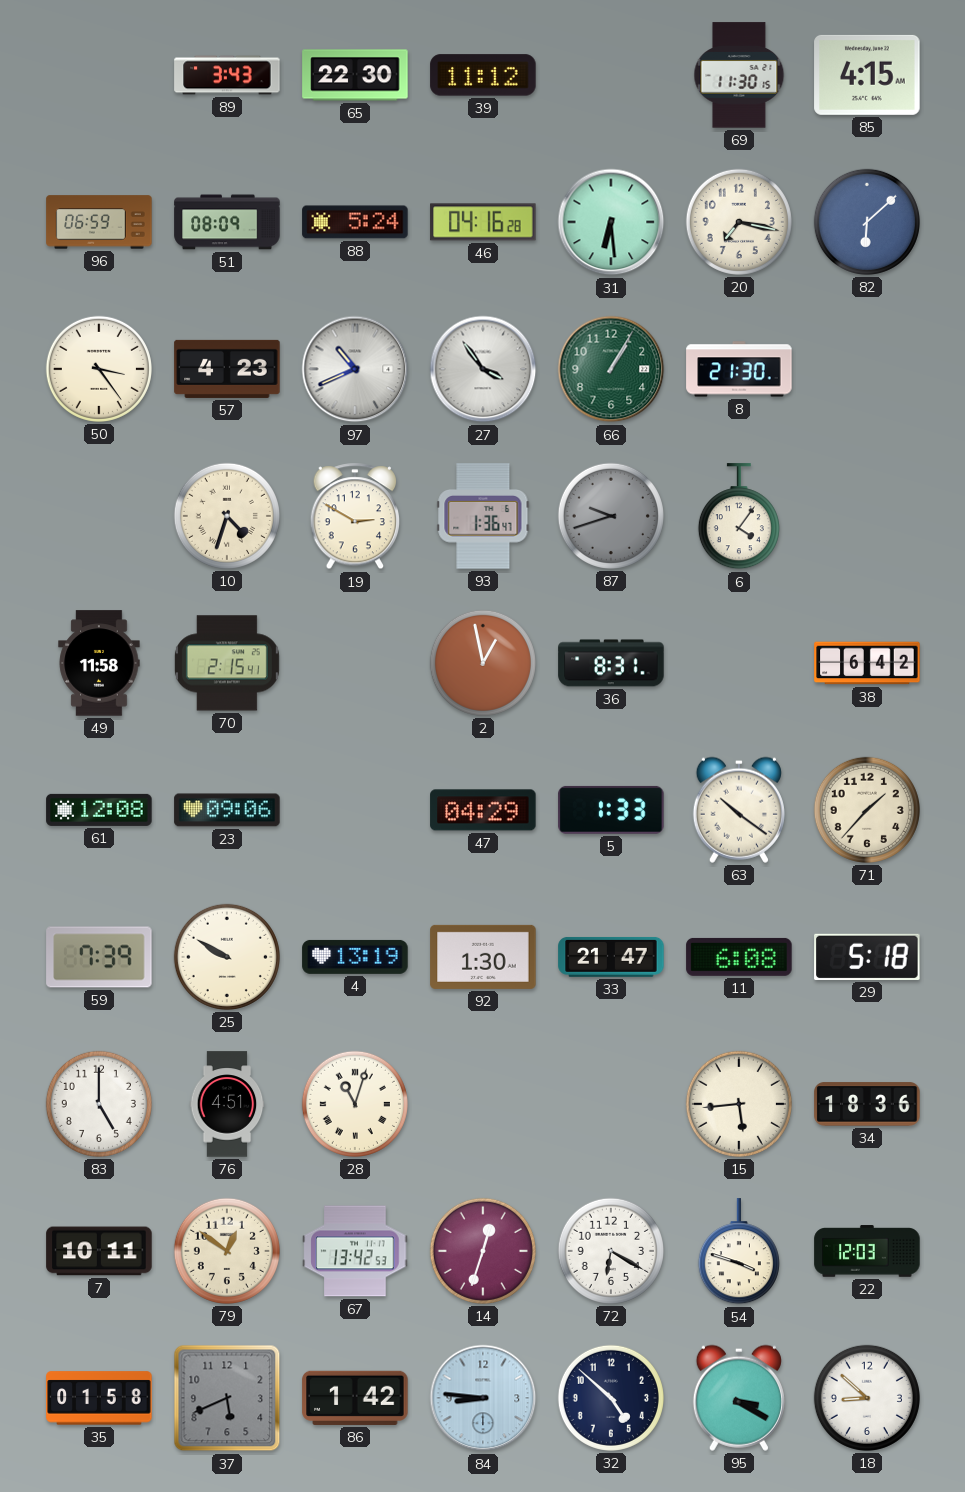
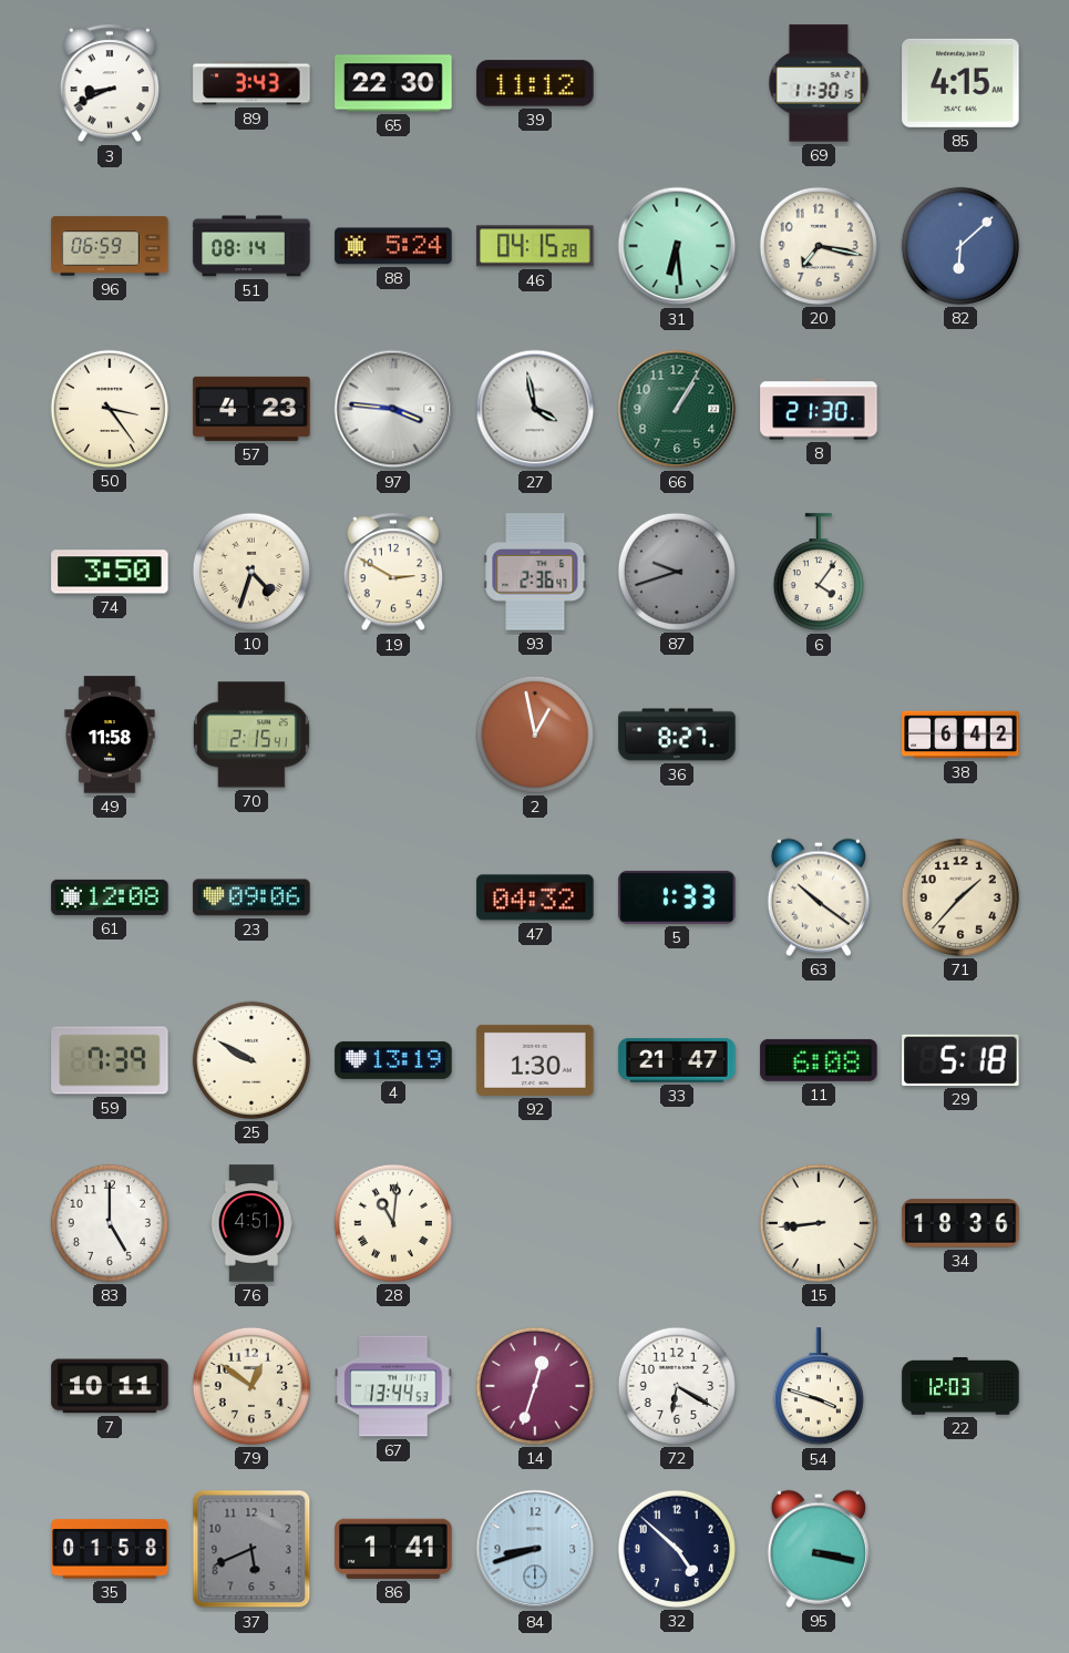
3: none -> 8:41
51: 08:09 -> 08:14
46: 04:16 -> 04:15
97: 10:41 -> 3:46
27: 3:54 -> 3:58
74: none -> 3:50
93: 1:36 -> 2:36
36: 8:31 -> 8:27
47: 04:29 -> 04:32
28: 11:03 -> 11:01
15: 5:44 -> 8:44
67: 13:42 -> 13:44
86: 1:42 -> 1:41
84: 8:46 -> 8:42
95: 3:20 -> 3:17
18: 8:52 -> none
